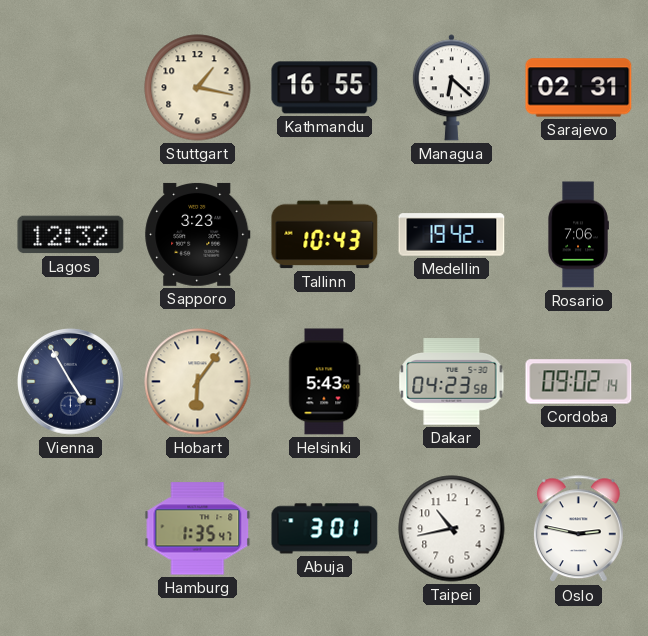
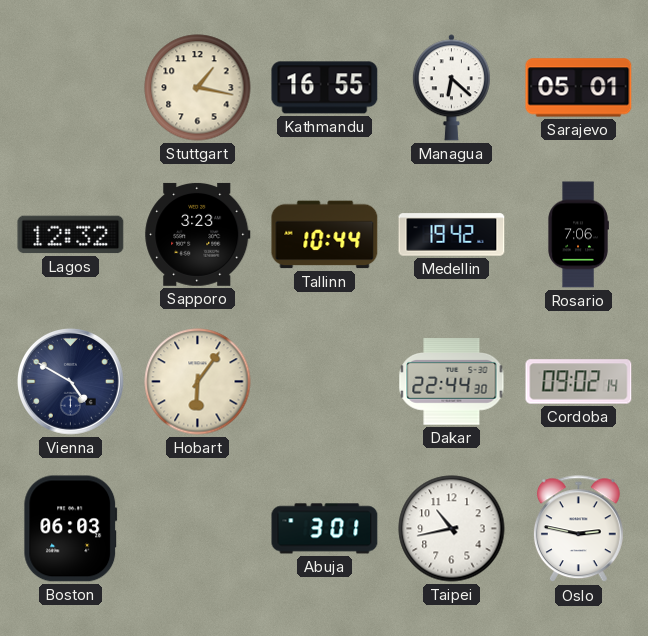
Sarajevo: 02:31 -> 05:01
Tallinn: 10:43 -> 10:44
Vienna: 4:55 -> 4:50
Helsinki: 5:43 -> none
Dakar: 04:23 -> 22:44
Boston: none -> 06:03
Hamburg: 1:35 -> none
